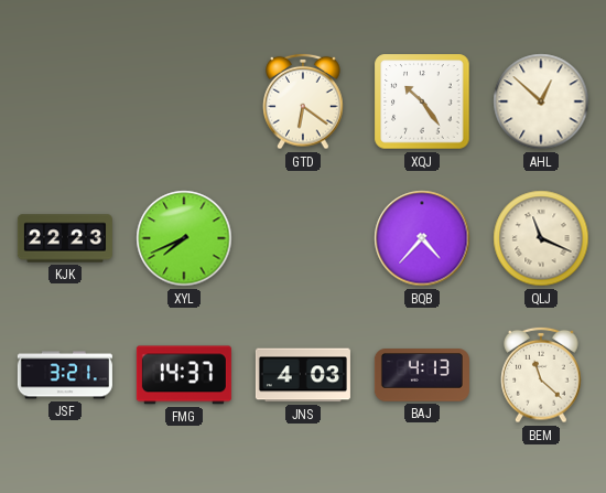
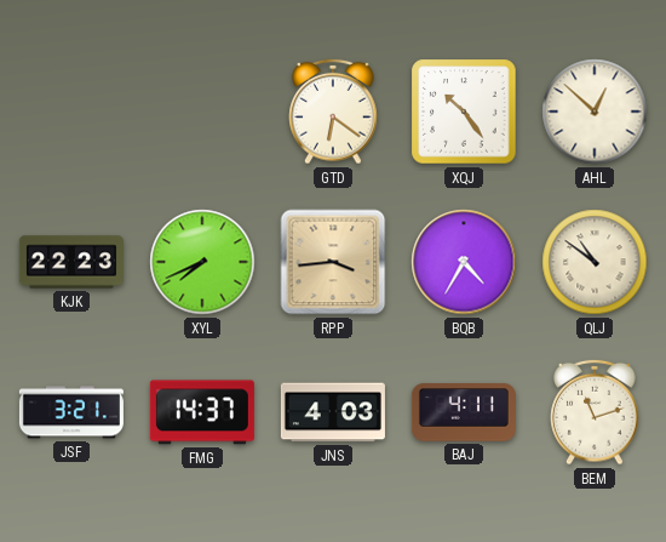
RPP: none -> 3:44
BQB: 4:37 -> 4:35
QLJ: 11:19 -> 10:51
BAJ: 4:13 -> 4:11
BEM: 11:22 -> 11:12
